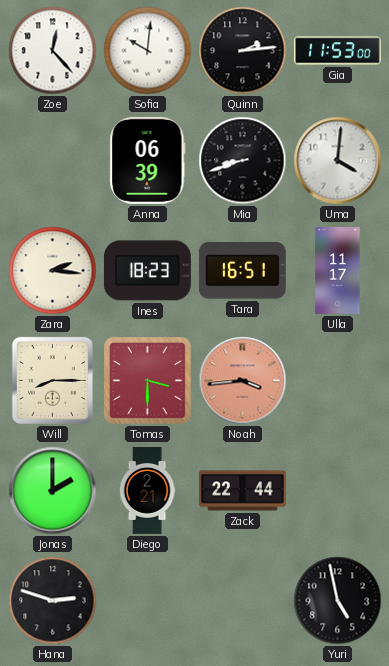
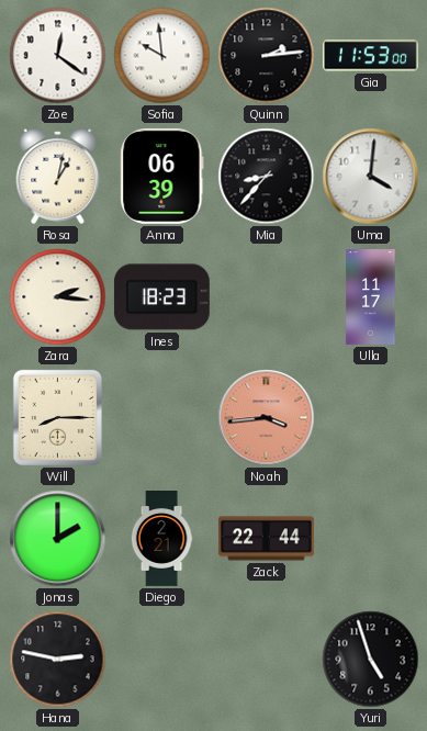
Zoe: 12:23 -> 12:21
Sofia: 10:01 -> 9:59
Rosa: none -> 1:02
Mia: 8:42 -> 8:37
Tara: 16:51 -> none
Tomas: 3:30 -> none
Hana: 2:48 -> 2:47
Yuri: 4:58 -> 4:57
